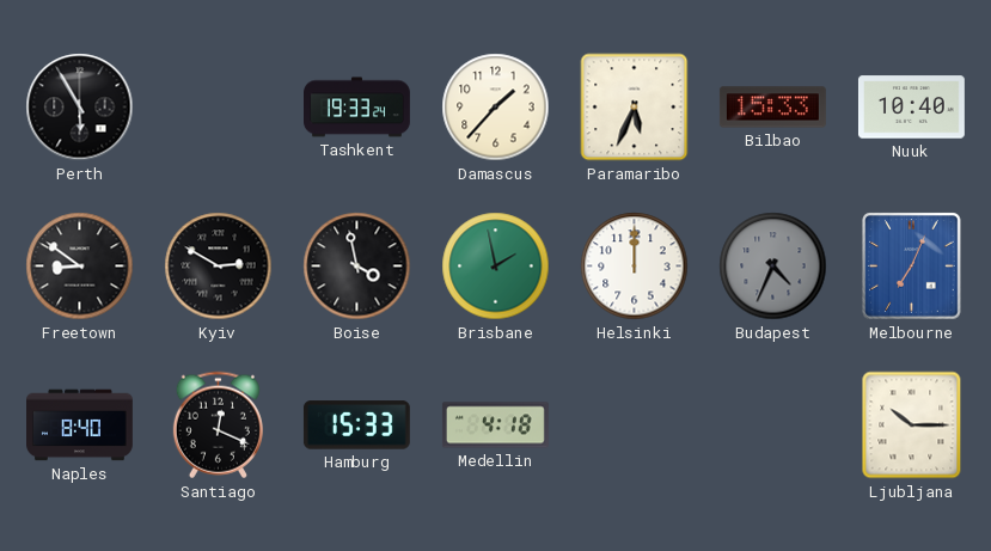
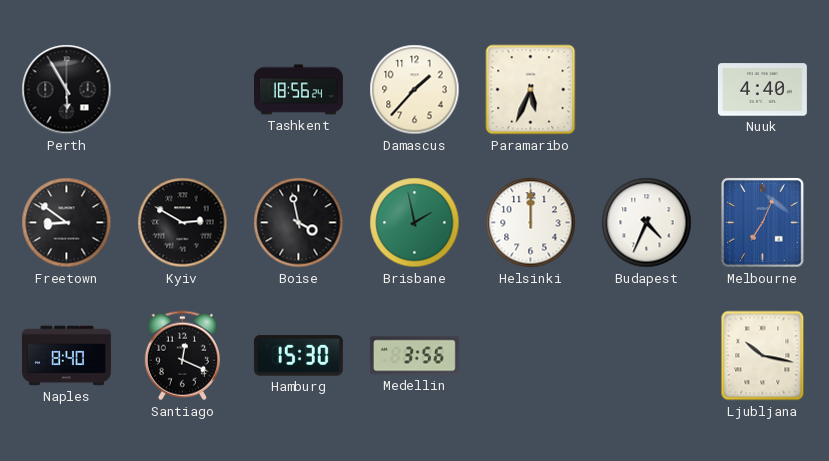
Tashkent: 19:33 -> 18:56
Bilbao: 15:33 -> none
Nuuk: 10:40 -> 4:40
Budapest dial: grey -> white
Hamburg: 15:33 -> 15:30
Medellin: 4:18 -> 3:56
Ljubljana: 10:15 -> 10:17
